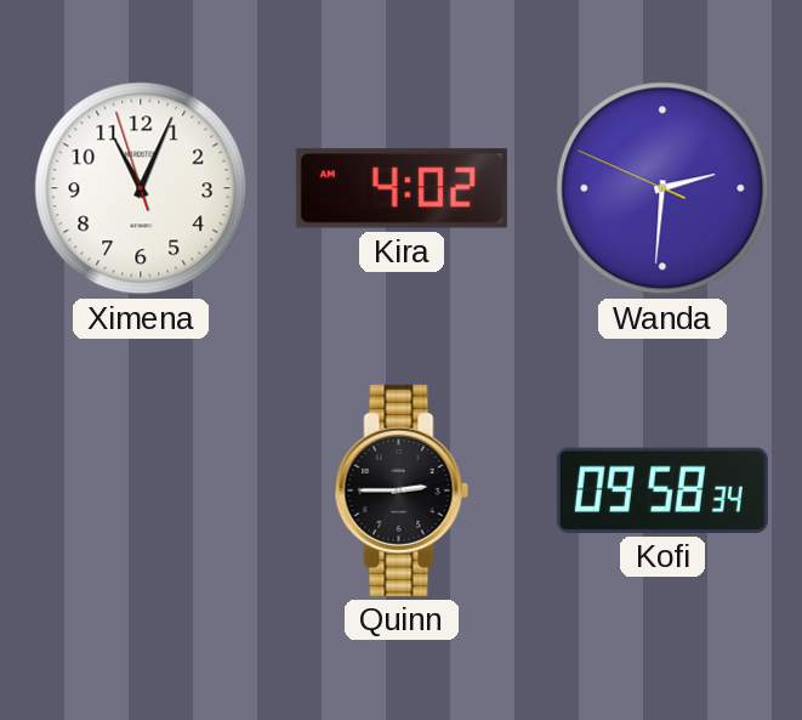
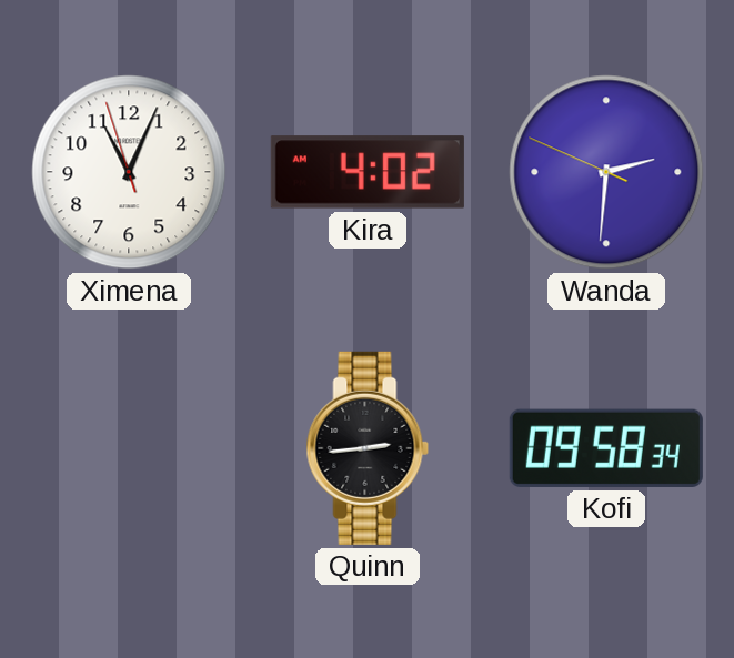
Quinn: 2:45 -> 2:44
